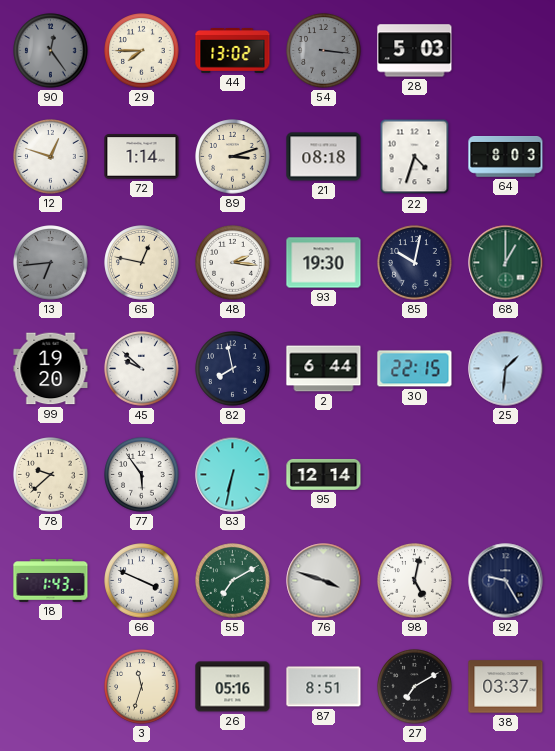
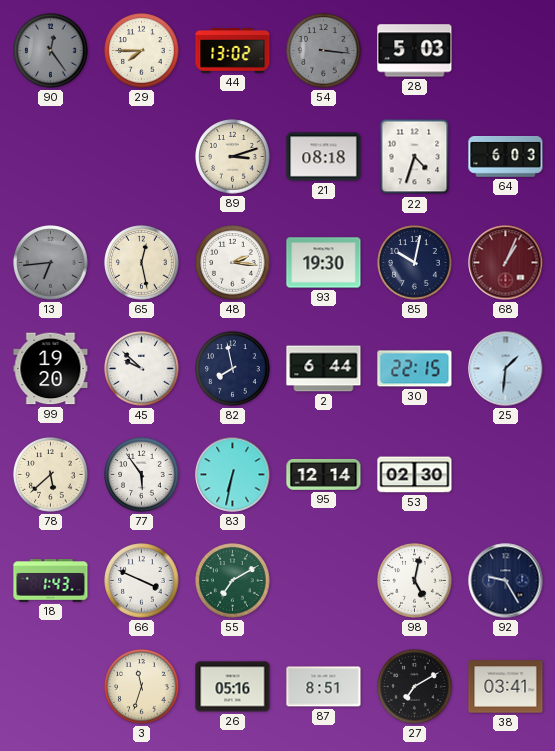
12: 12:48 -> none
72: 1:14 -> none
64: 8:03 -> 6:03
65: 12:47 -> 12:28
68: 1:00 -> 1:04
68 dial: green -> burgundy
78: 9:38 -> 5:38
53: none -> 02:30
76: 3:48 -> none
38: 03:37 -> 03:41
